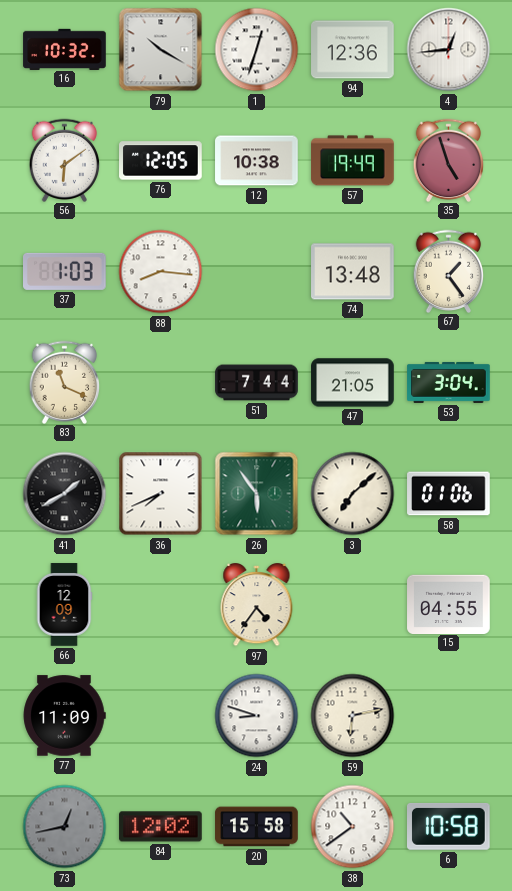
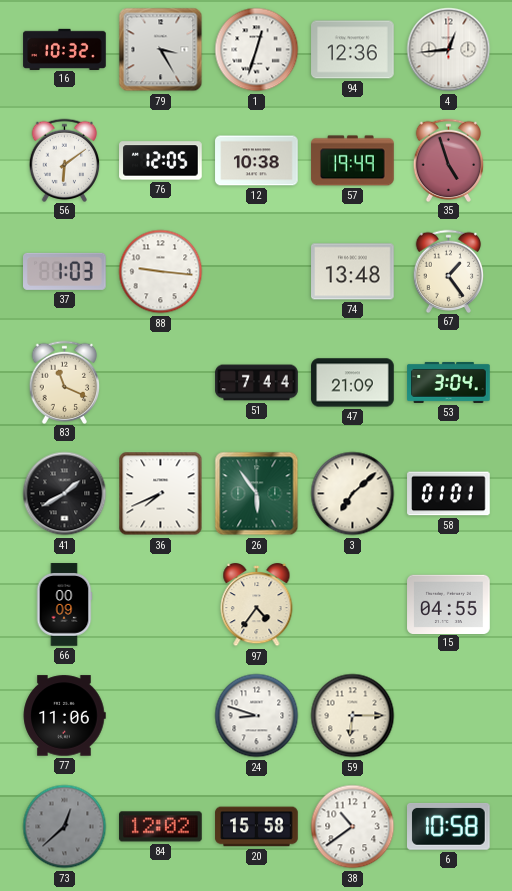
79: 10:20 -> 3:25
88: 8:16 -> 9:16
47: 21:05 -> 21:09
58: 01:06 -> 01:01
66: 12:09 -> 00:09
77: 11:09 -> 11:06
59: 6:13 -> 6:15
73: 12:43 -> 12:38
